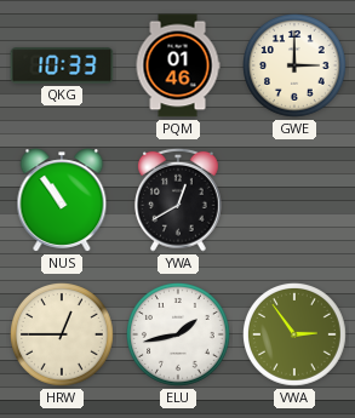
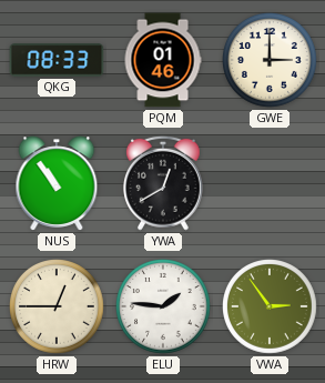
QKG: 10:33 -> 08:33
ELU: 1:43 -> 1:46
